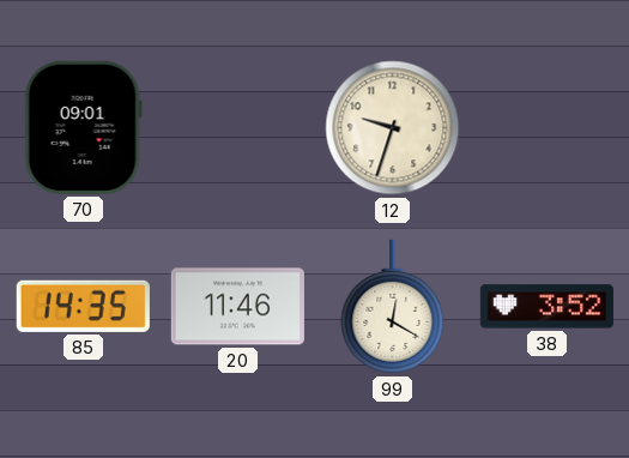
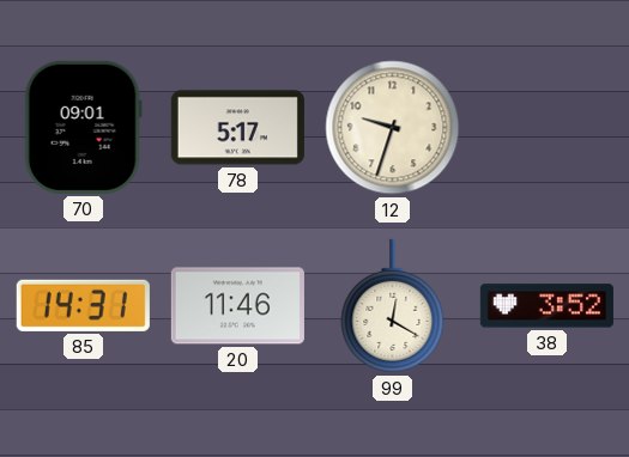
78: none -> 5:17
85: 14:35 -> 14:31
